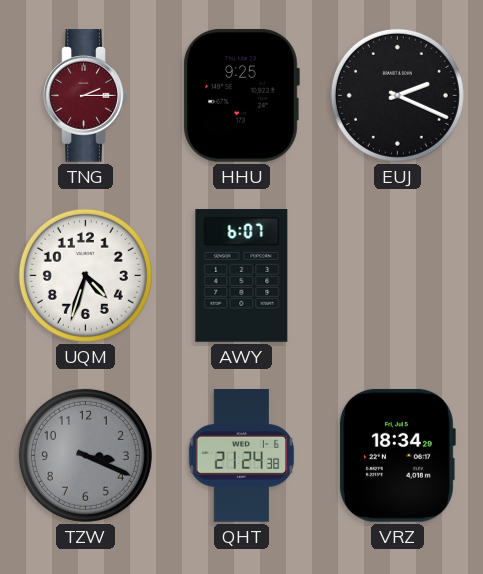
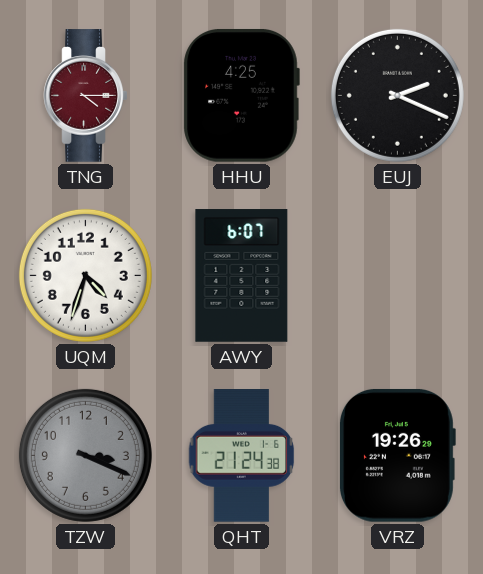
TNG: 2:15 -> 4:15
HHU: 9:25 -> 4:25
VRZ: 18:34 -> 19:26
